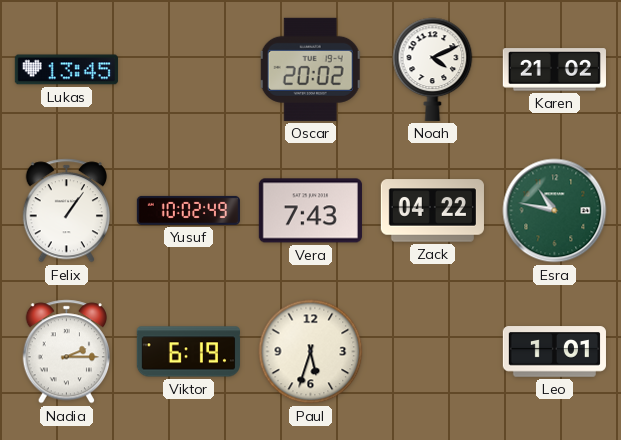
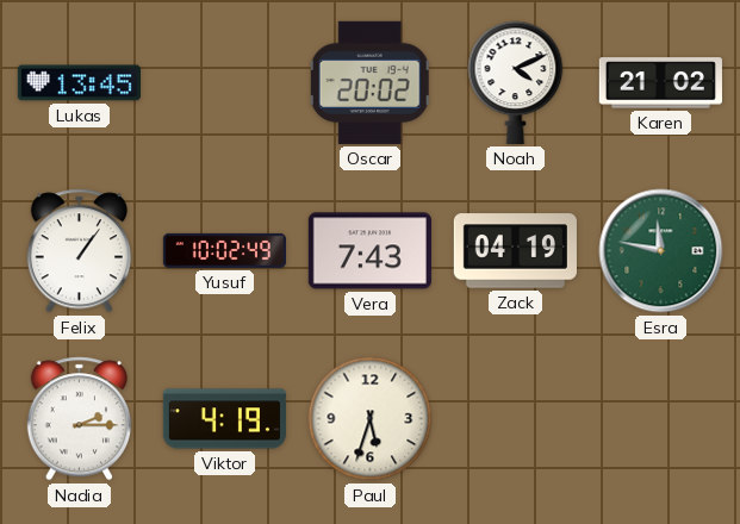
Zack: 04:22 -> 04:19
Esra: 10:47 -> 11:47
Viktor: 6:19 -> 4:19
Leo: 1:01 -> none
